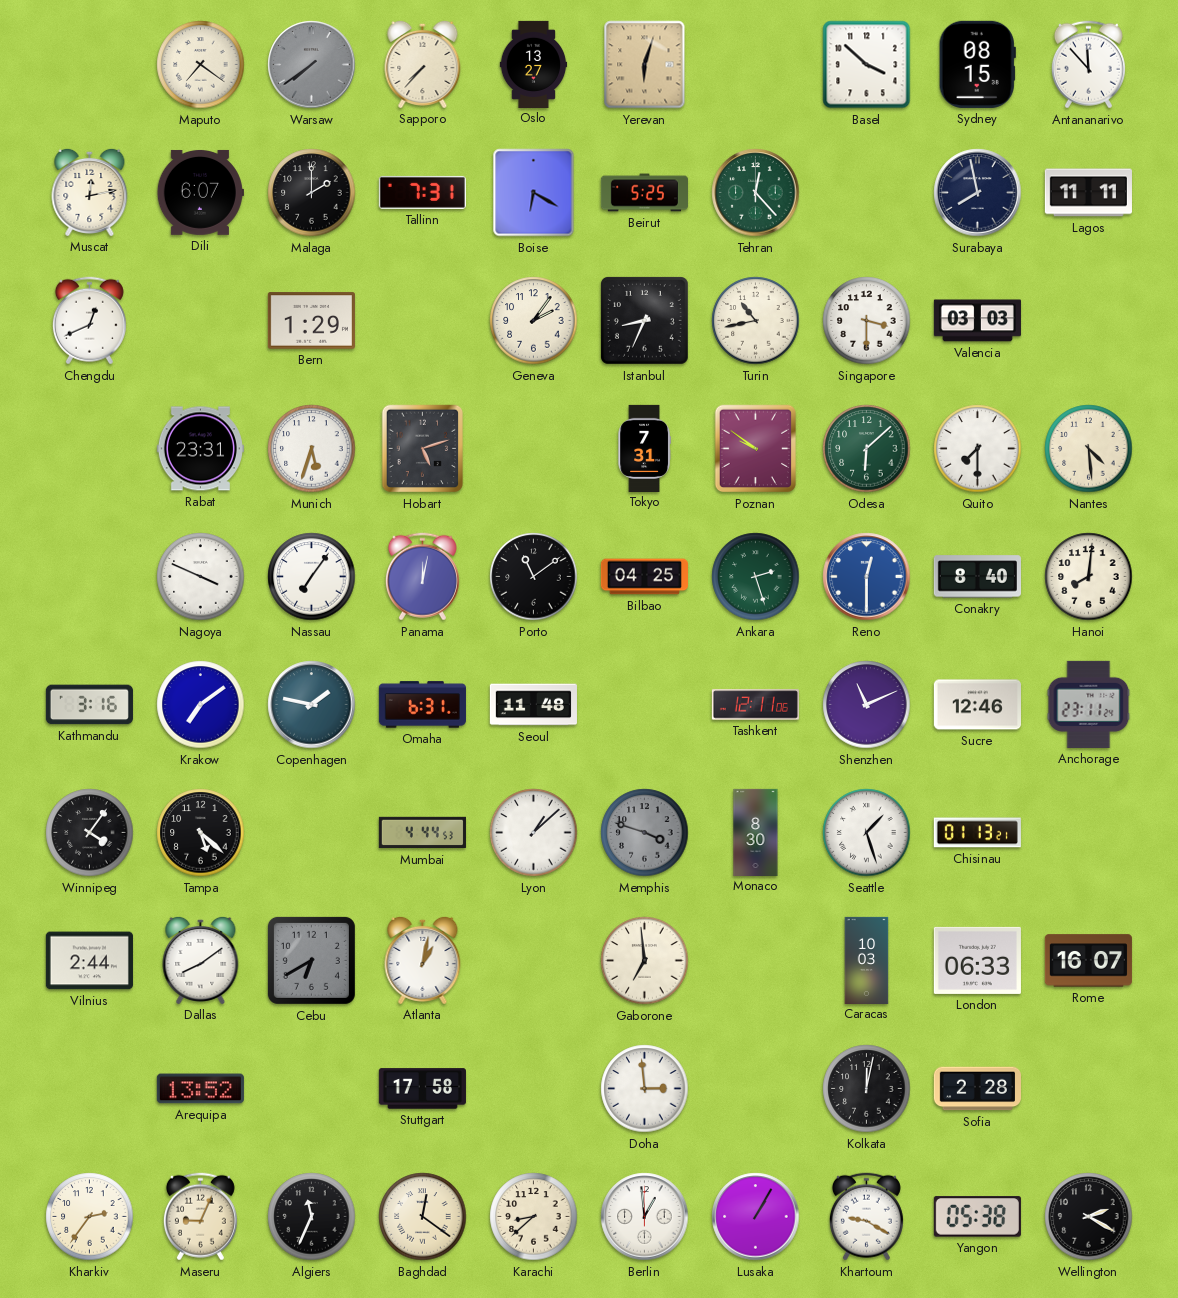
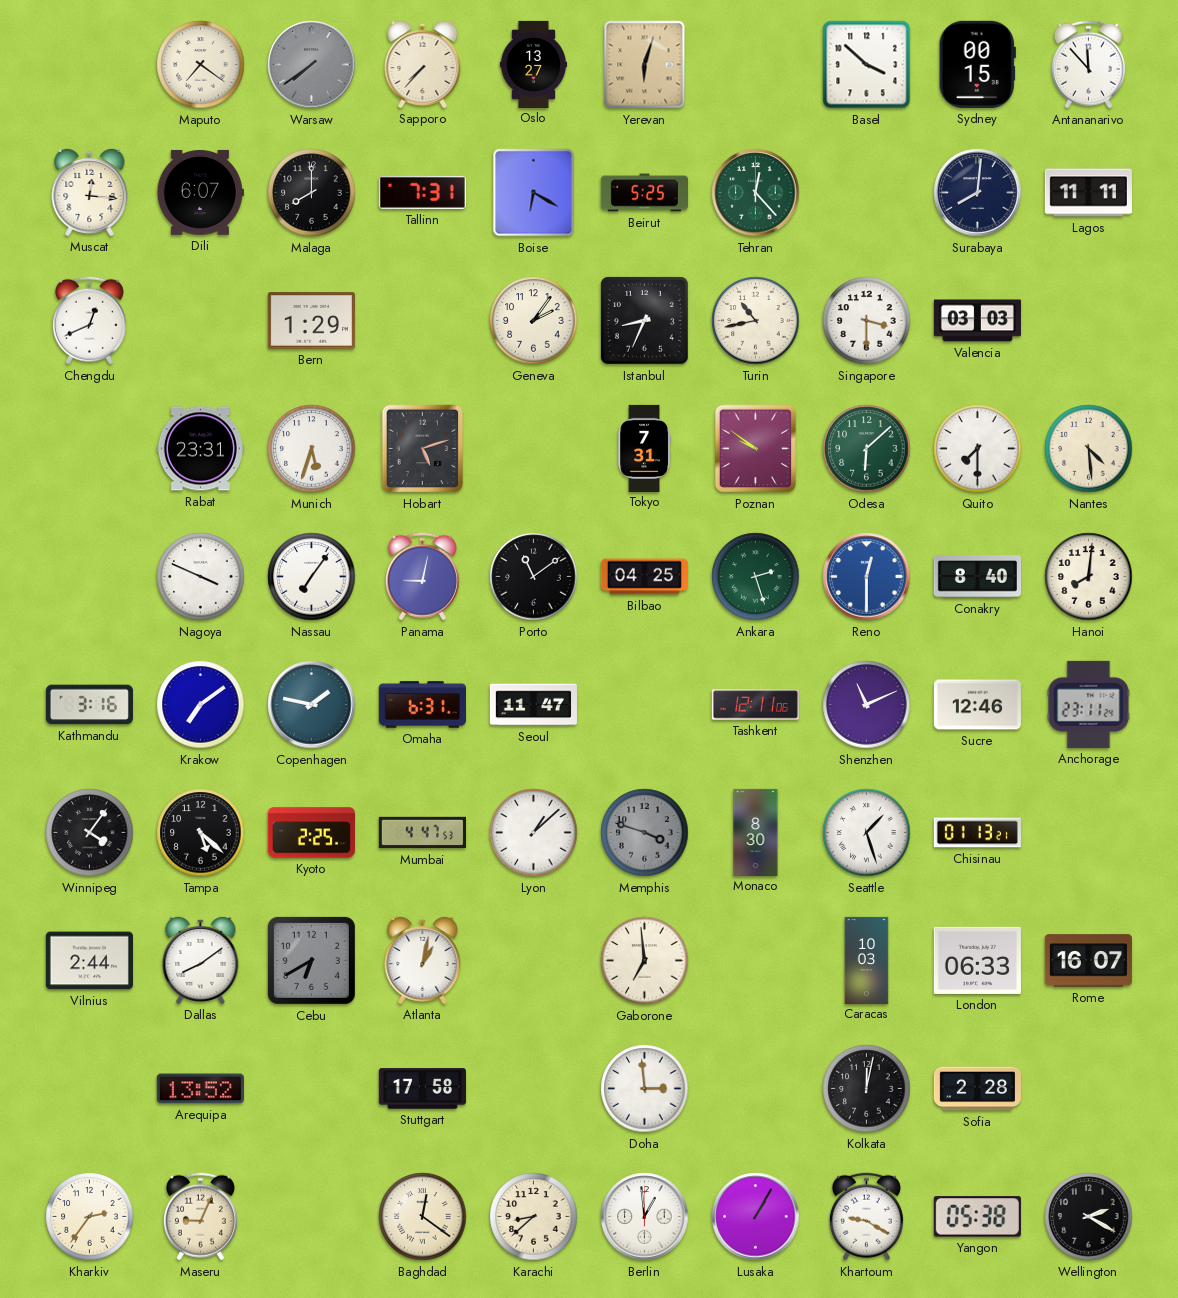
Sydney: 08:15 -> 00:15
Muscat: 12:13 -> 12:16
Malaga: 2:00 -> 8:00
Surabaya: 7:58 -> 8:01
Panama: 12:02 -> 9:02
Seoul: 11:48 -> 11:47
Kyoto: none -> 2:25
Mumbai: 4:44 -> 4:47
Algiers: 11:34 -> none
